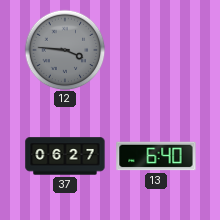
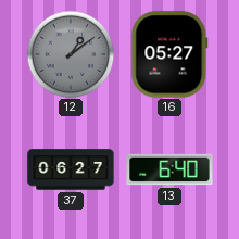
12: 3:46 -> 1:09
16: none -> 05:27
